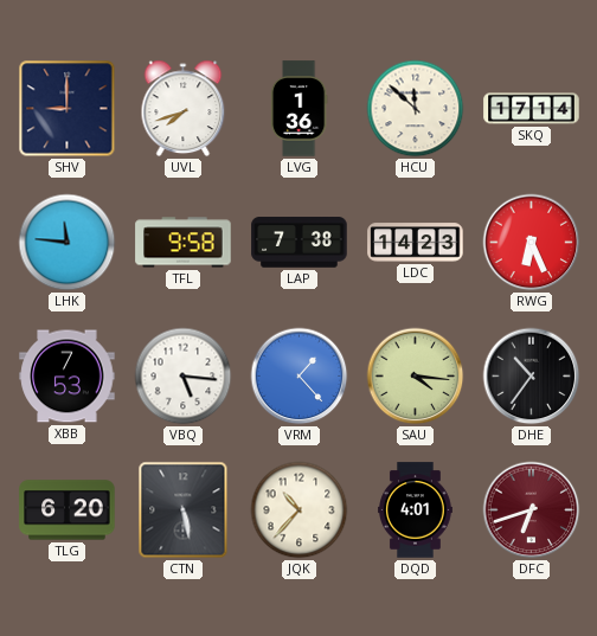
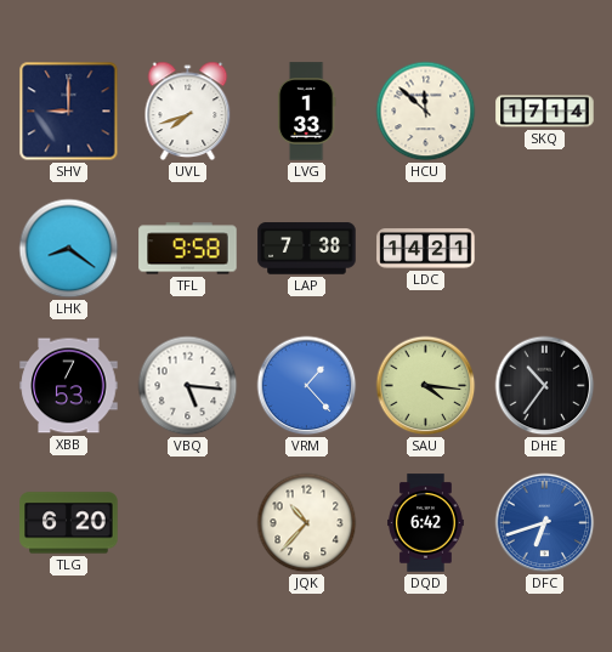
LVG: 1:36 -> 1:33
LHK: 11:46 -> 8:21
LDC: 14:23 -> 14:21
RWG: 6:26 -> none
CTN: 5:28 -> none
DQD: 4:01 -> 6:42
DFC dial: burgundy -> blue
